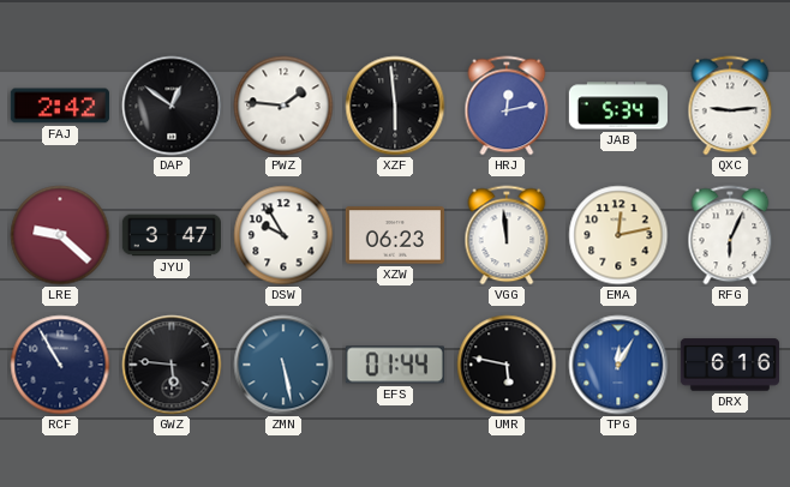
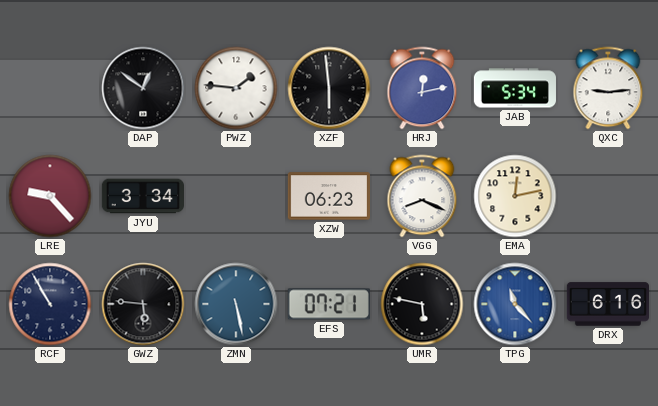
FAJ: 2:42 -> none
LRE: 9:22 -> 9:23
JYU: 3:47 -> 3:34
DSW: 9:55 -> none
VGG: 11:59 -> 8:19
RFG: 6:04 -> none
EFS: 01:44 -> 07:21
TPG: 12:05 -> 11:23
